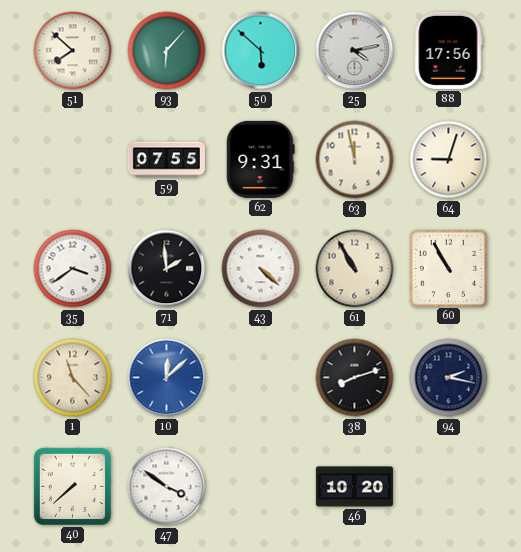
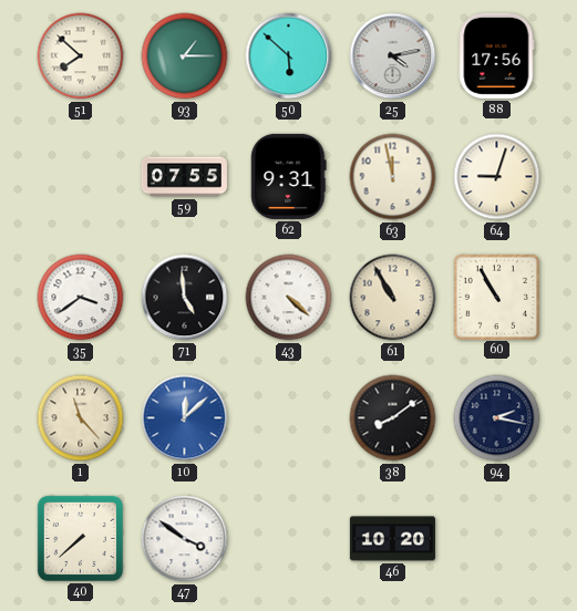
93: 6:07 -> 1:15
71: 1:59 -> 4:59
38: 8:12 -> 8:09
